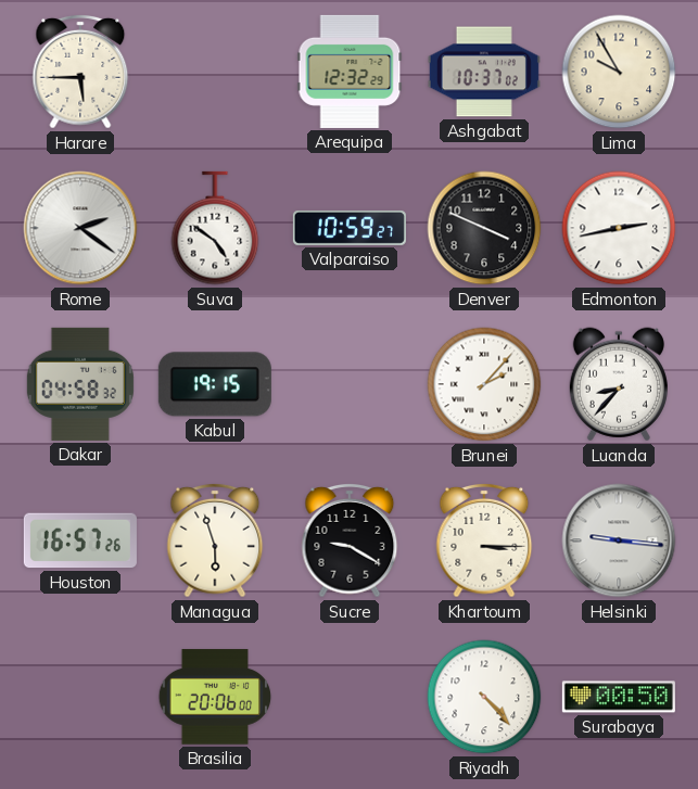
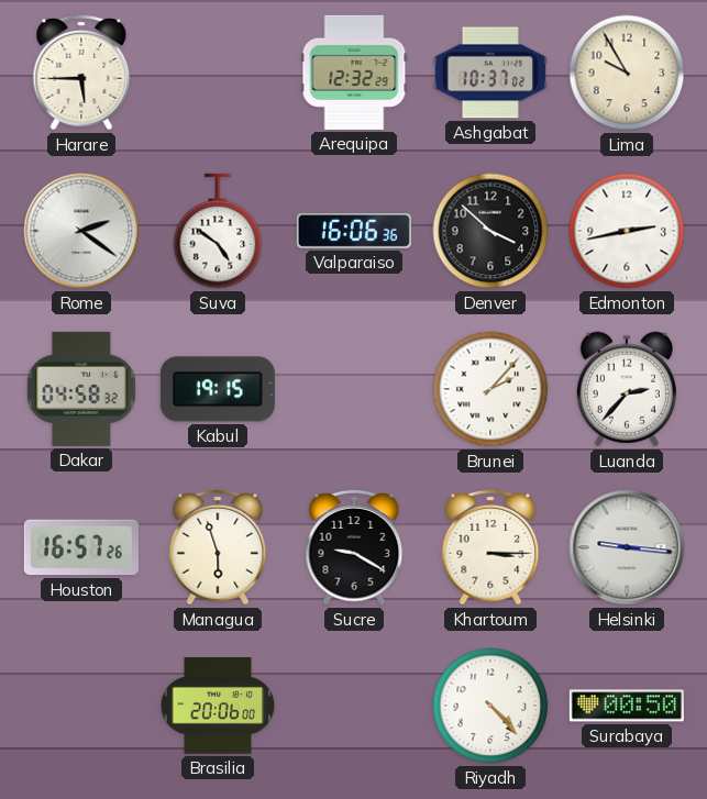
Valparaiso: 10:59 -> 16:06
Denver: 3:49 -> 3:52
Luanda: 8:37 -> 2:37
